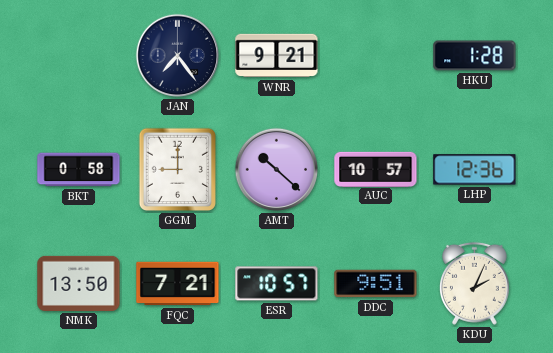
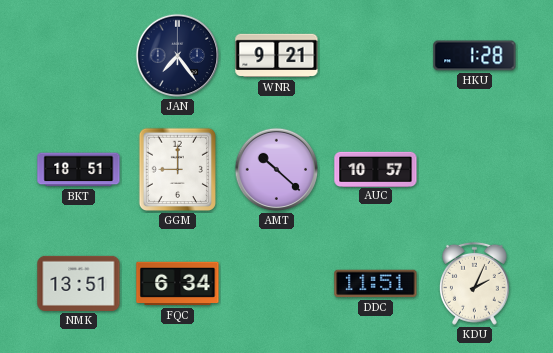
BKT: 0:58 -> 18:51
LHP: 12:36 -> none
NMK: 13:50 -> 13:51
FQC: 7:21 -> 6:34
ESR: 10:57 -> none
DDC: 9:51 -> 11:51
